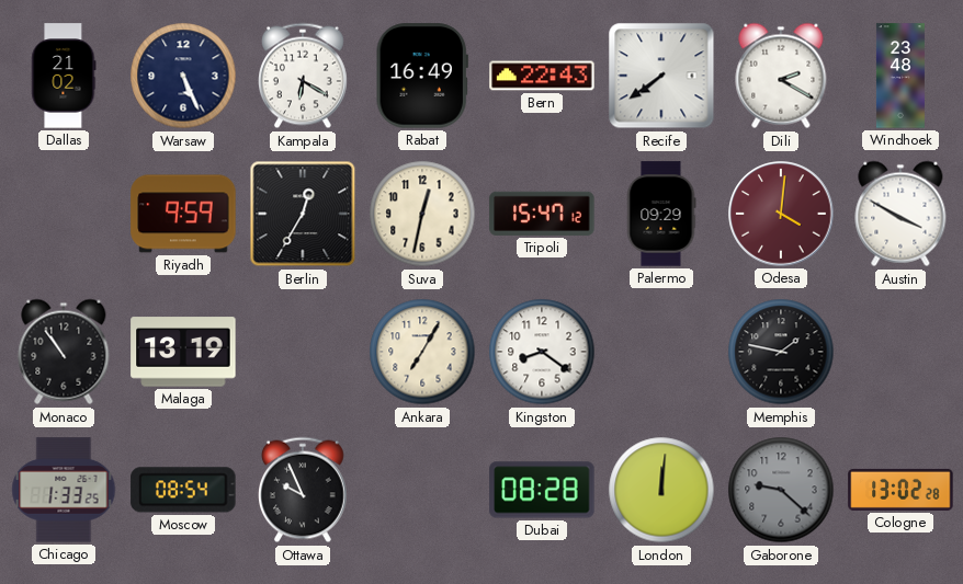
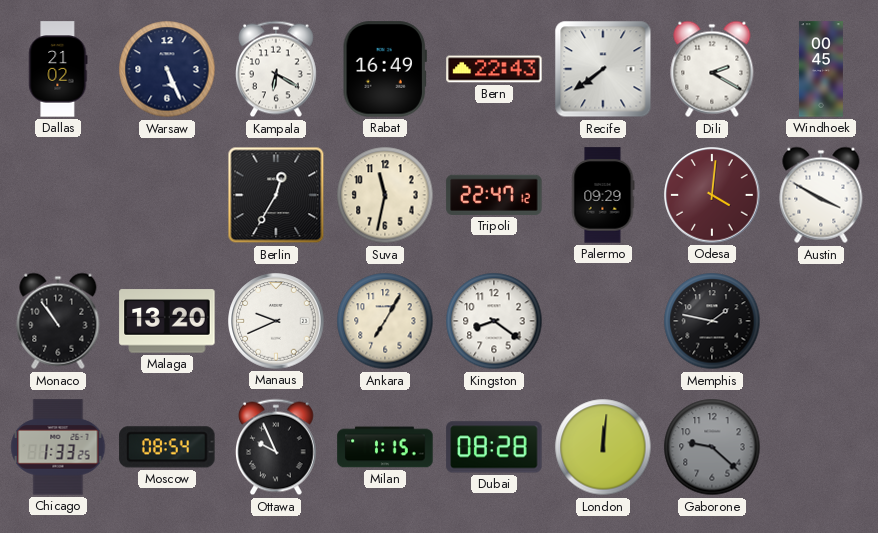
Windhoek: 23:48 -> 00:45
Riyadh: 9:59 -> none
Suva: 12:32 -> 11:32
Tripoli: 15:47 -> 22:47
Malaga: 13:19 -> 13:20
Manaus: none -> 9:41
Milan: none -> 1:15
Cologne: 13:02 -> none
